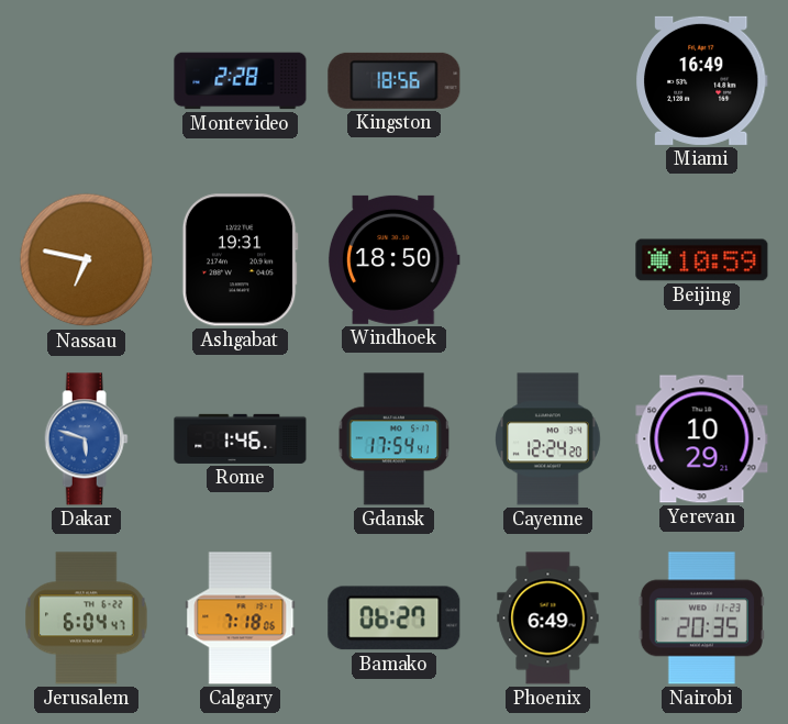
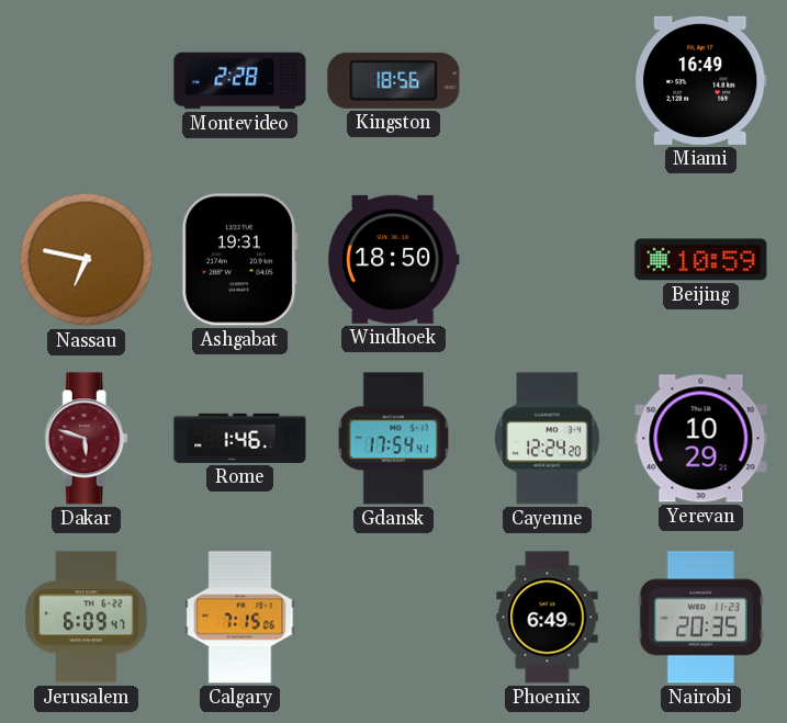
Dakar dial: blue -> burgundy
Jerusalem: 6:04 -> 6:09
Calgary: 7:18 -> 7:15
Bamako: 06:27 -> none
